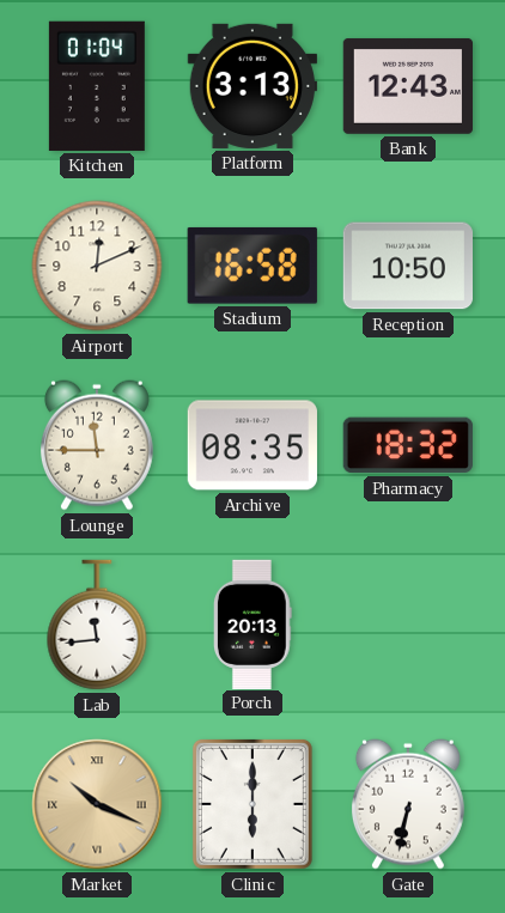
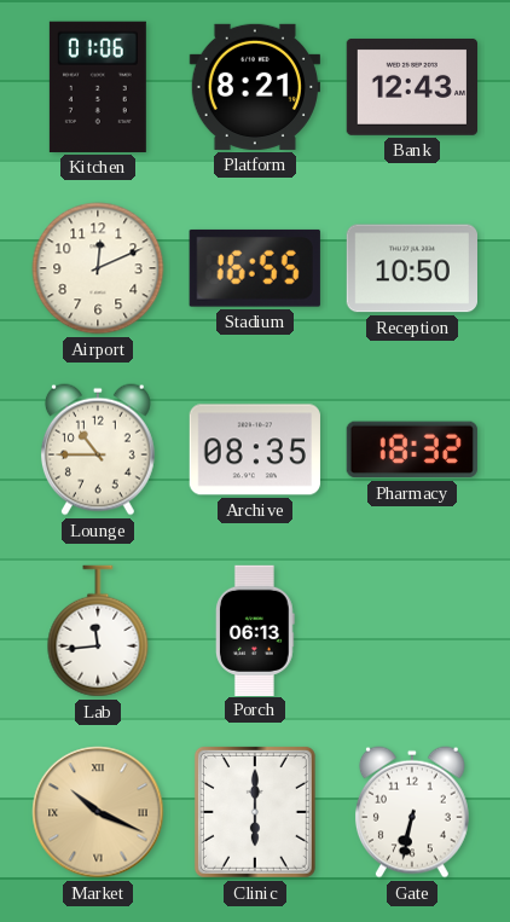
Kitchen: 01:04 -> 01:06
Platform: 3:13 -> 8:21
Stadium: 16:58 -> 16:55
Lounge: 11:45 -> 10:45
Porch: 20:13 -> 06:13
